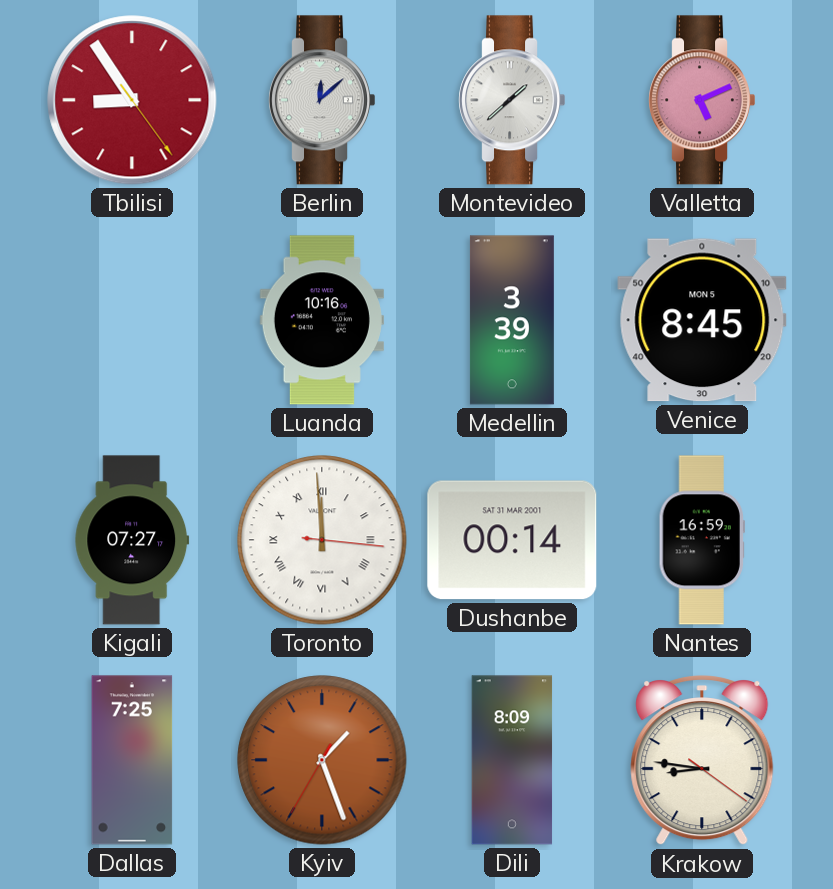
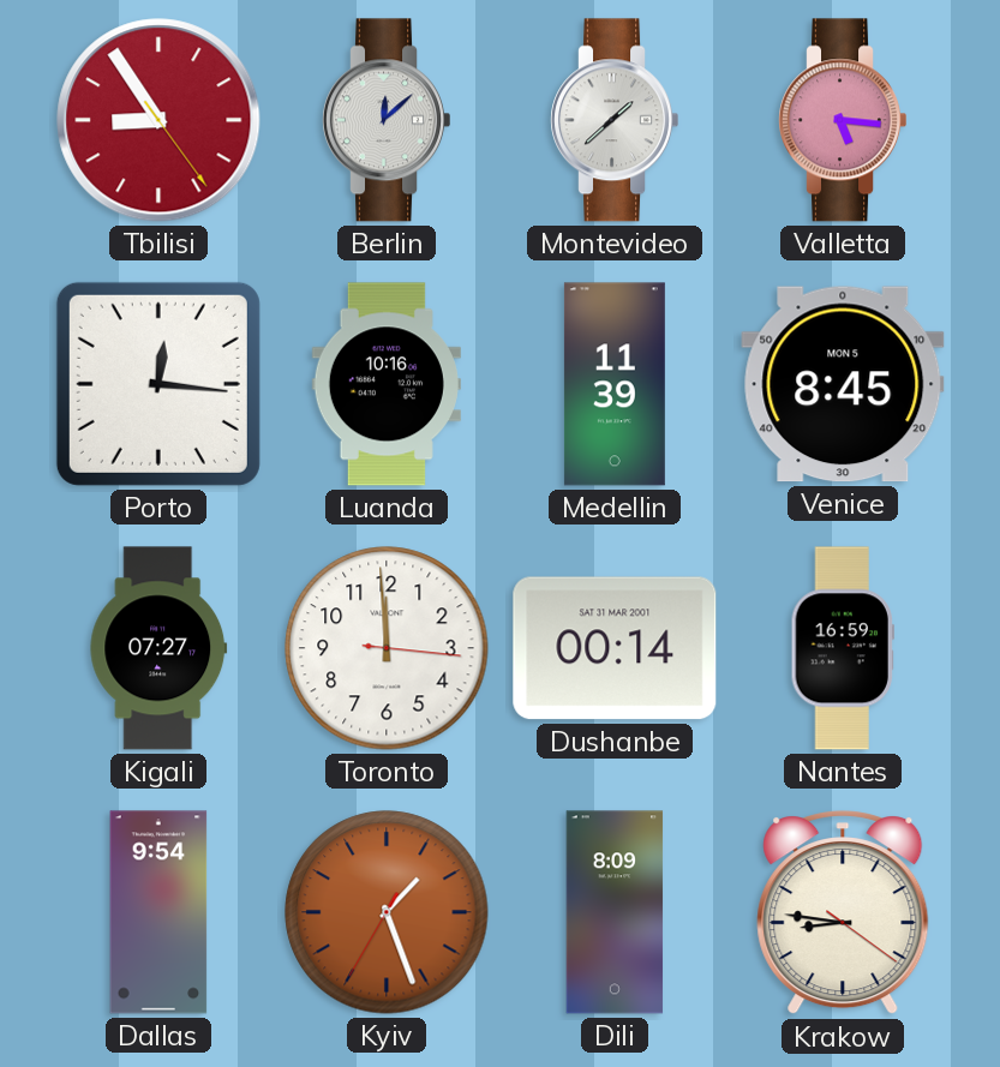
Valletta: 5:11 -> 5:16
Porto: none -> 12:16
Medellin: 3:39 -> 11:39
Toronto numerals: Roman -> Arabic
Dallas: 7:25 -> 9:54
